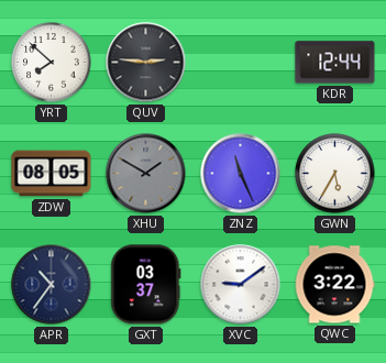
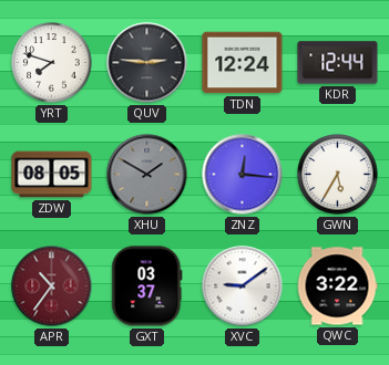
YRT: 7:52 -> 7:48
TDN: none -> 12:24
ZNZ: 11:26 -> 12:16
APR dial: navy -> burgundy
